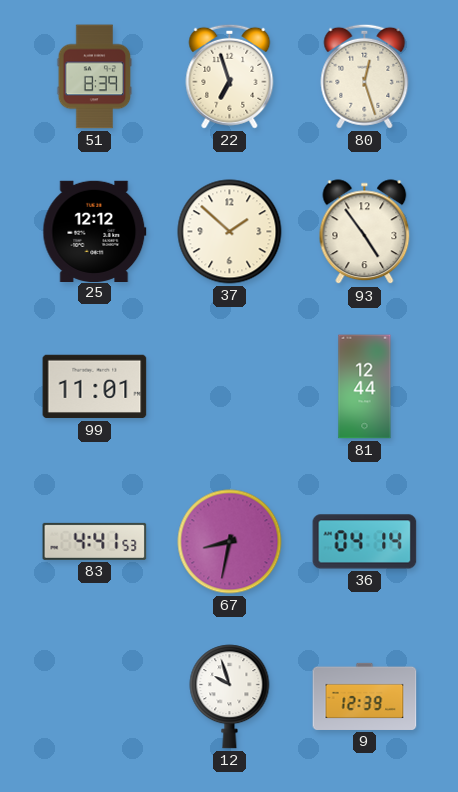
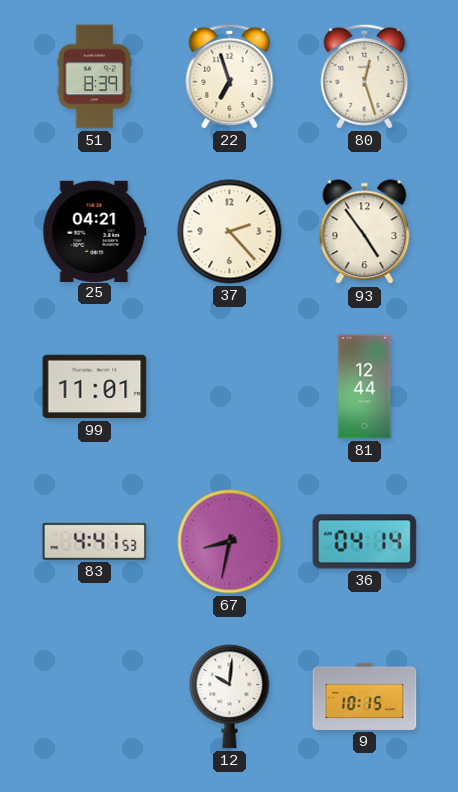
25: 12:12 -> 04:21
37: 1:52 -> 2:23
12: 9:57 -> 10:01
9: 12:39 -> 10:15
